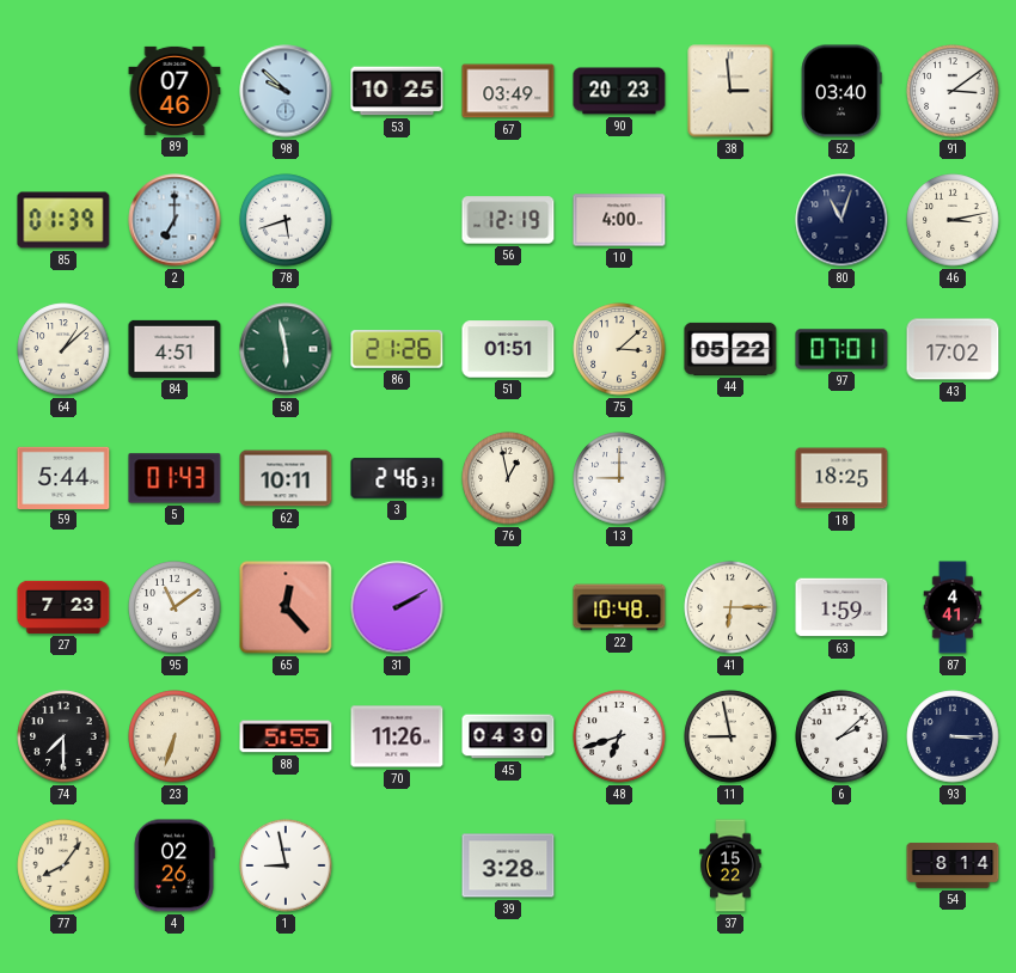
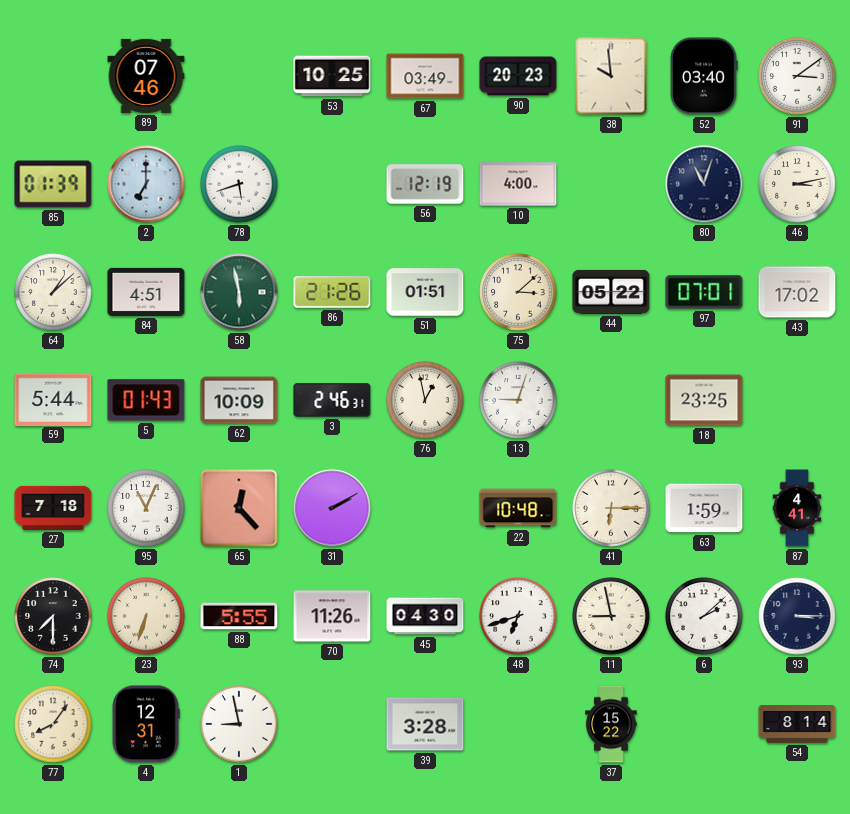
98: 9:52 -> none
38: 2:59 -> 9:59
62: 10:11 -> 10:09
13: 9:00 -> 9:03
18: 18:25 -> 23:25
27: 7:23 -> 7:18
95: 11:09 -> 11:04
4: 02:26 -> 12:31
